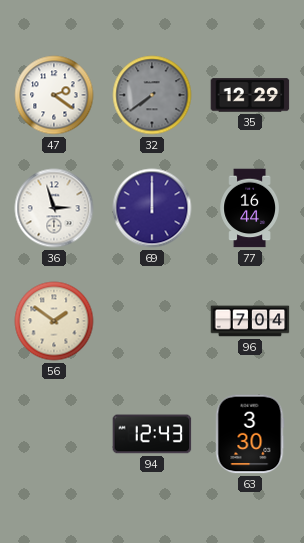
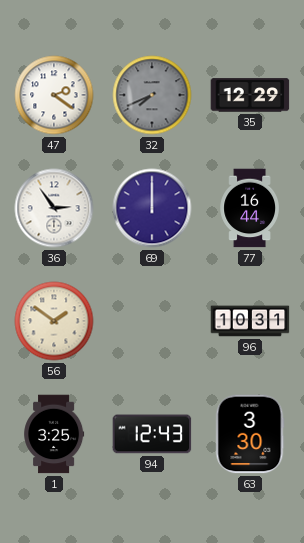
32: 7:39 -> 7:41
36: 2:57 -> 2:54
96: 7:04 -> 10:31
1: none -> 3:25
